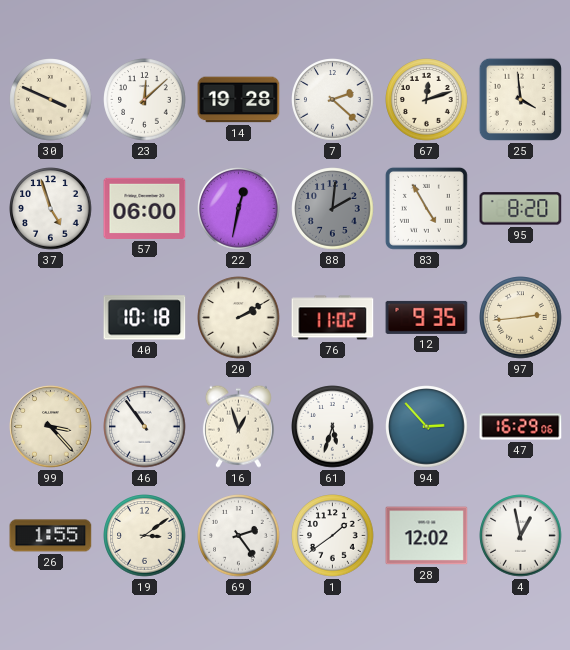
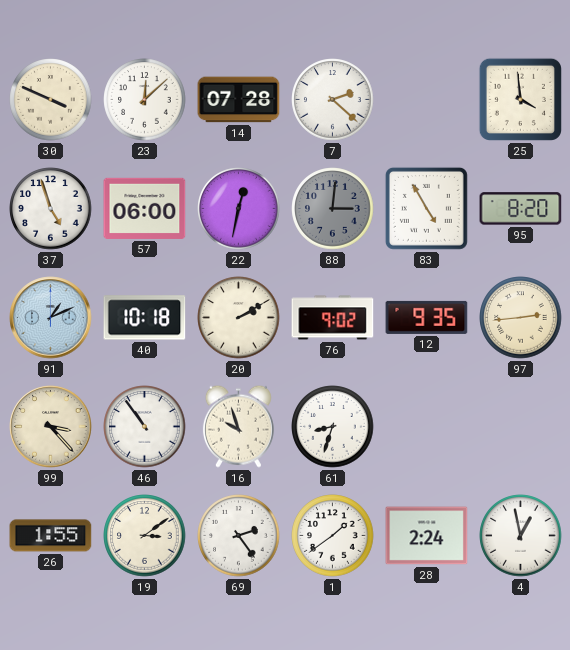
14: 19:28 -> 07:28
67: 12:12 -> none
88: 2:01 -> 3:01
91: none -> 1:11
76: 11:02 -> 9:02
16: 12:57 -> 9:57
61: 5:33 -> 8:33
94: 2:53 -> none
47: 16:29 -> none
28: 12:02 -> 2:24
